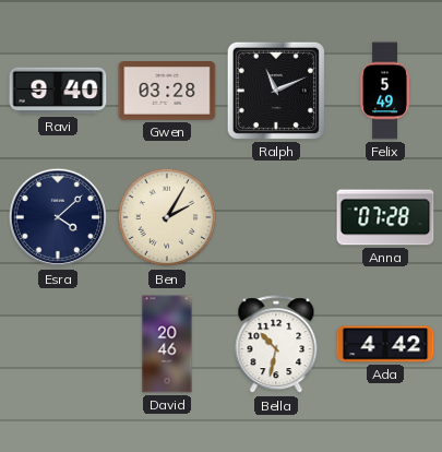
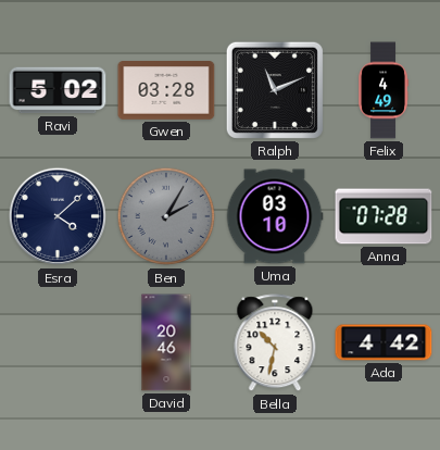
Ravi: 9:40 -> 5:02
Felix: 5:49 -> 4:49
Ben dial: cream -> grey
Uma: none -> 03:10
